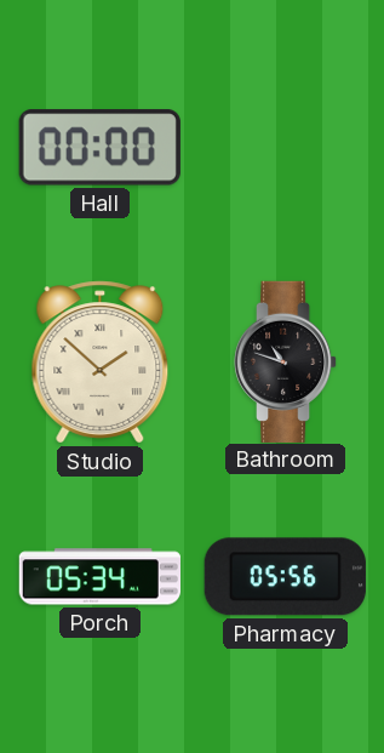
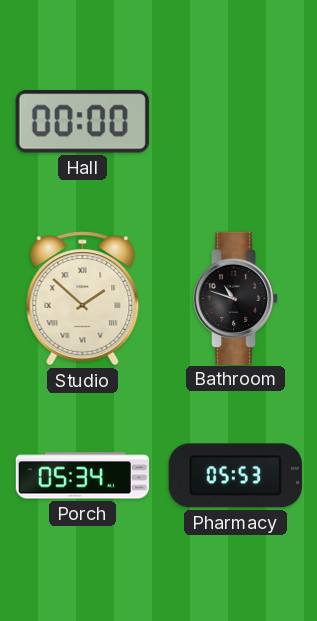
Pharmacy: 05:56 -> 05:53
